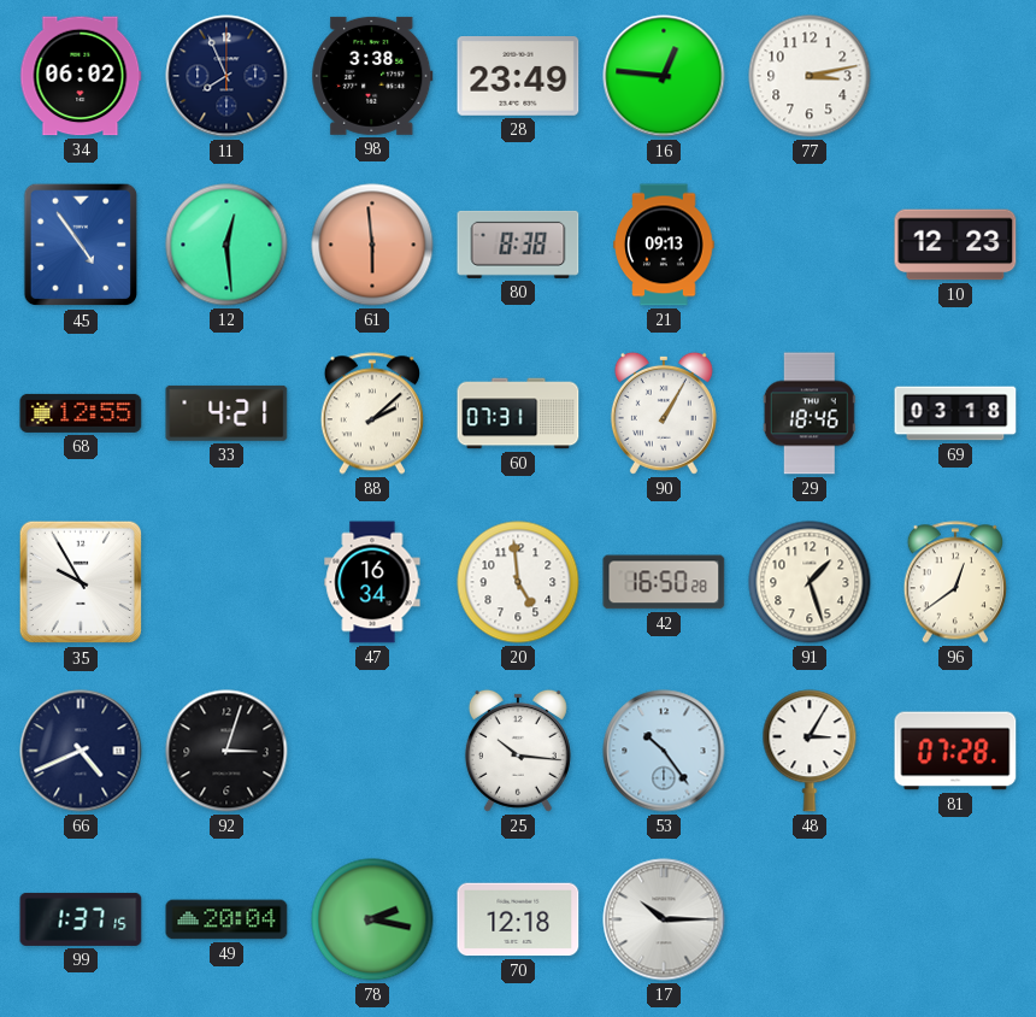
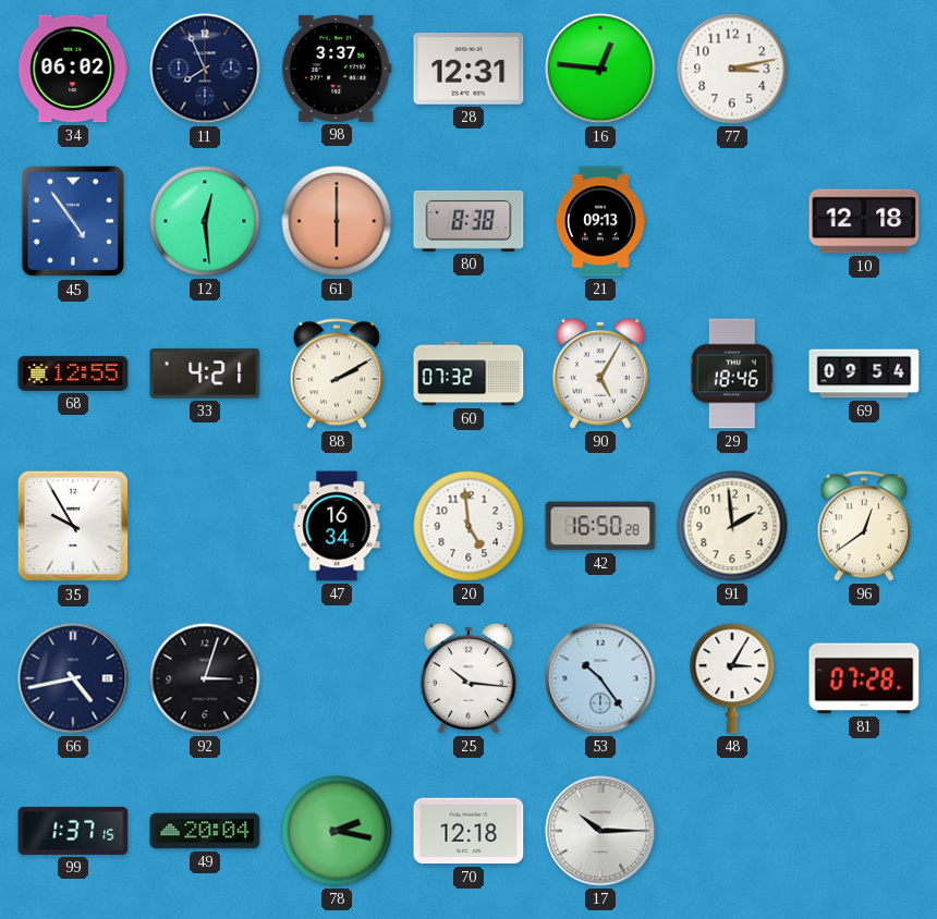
98: 3:38 -> 3:37
28: 23:49 -> 12:31
61: 5:59 -> 6:00
10: 12:23 -> 12:18
88: 2:08 -> 2:10
60: 07:31 -> 07:32
90: 1:05 -> 5:05
69: 03:18 -> 09:54
91: 1:27 -> 1:59
66: 4:41 -> 4:43
